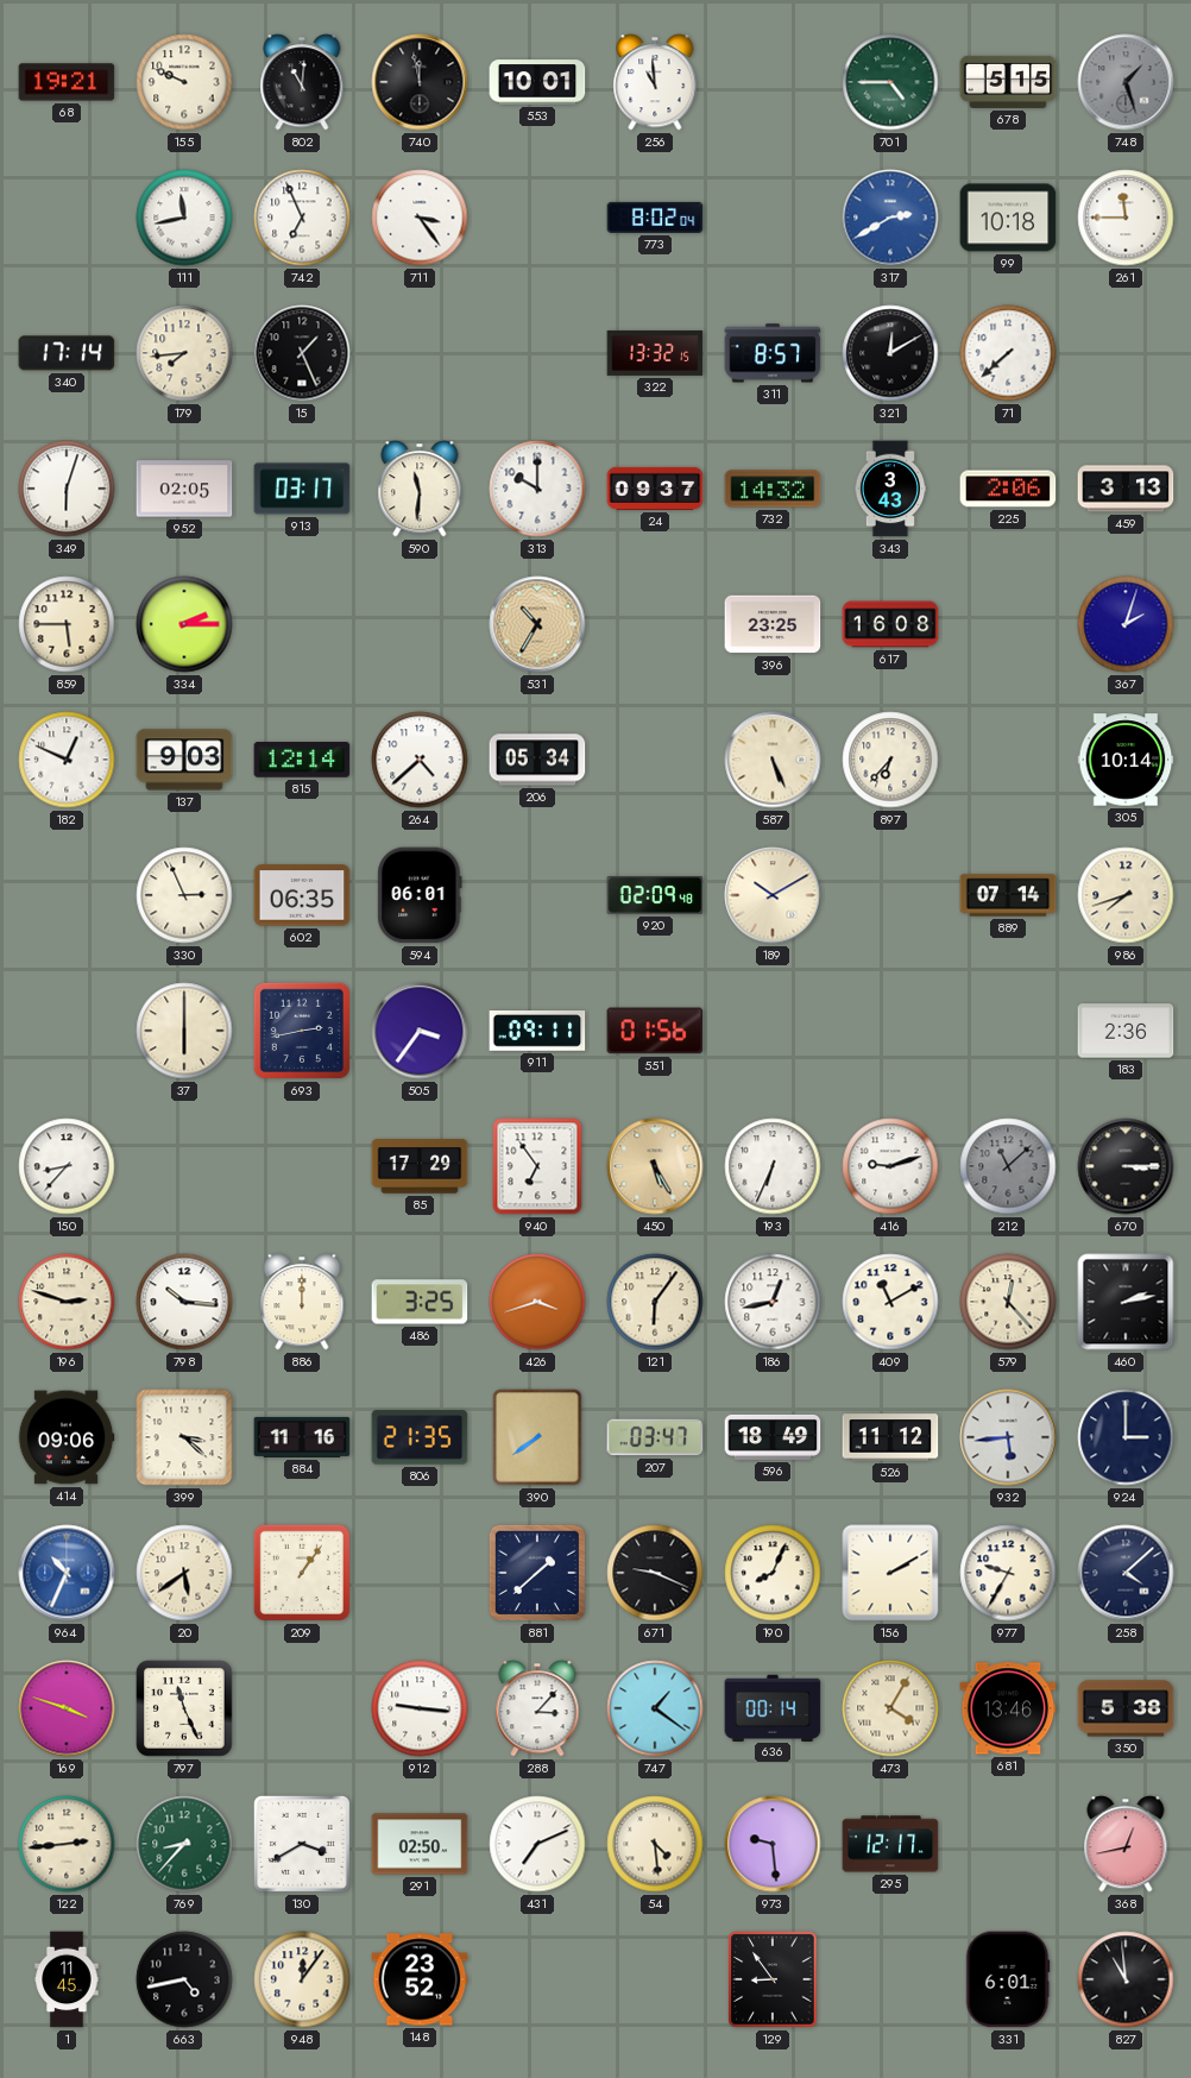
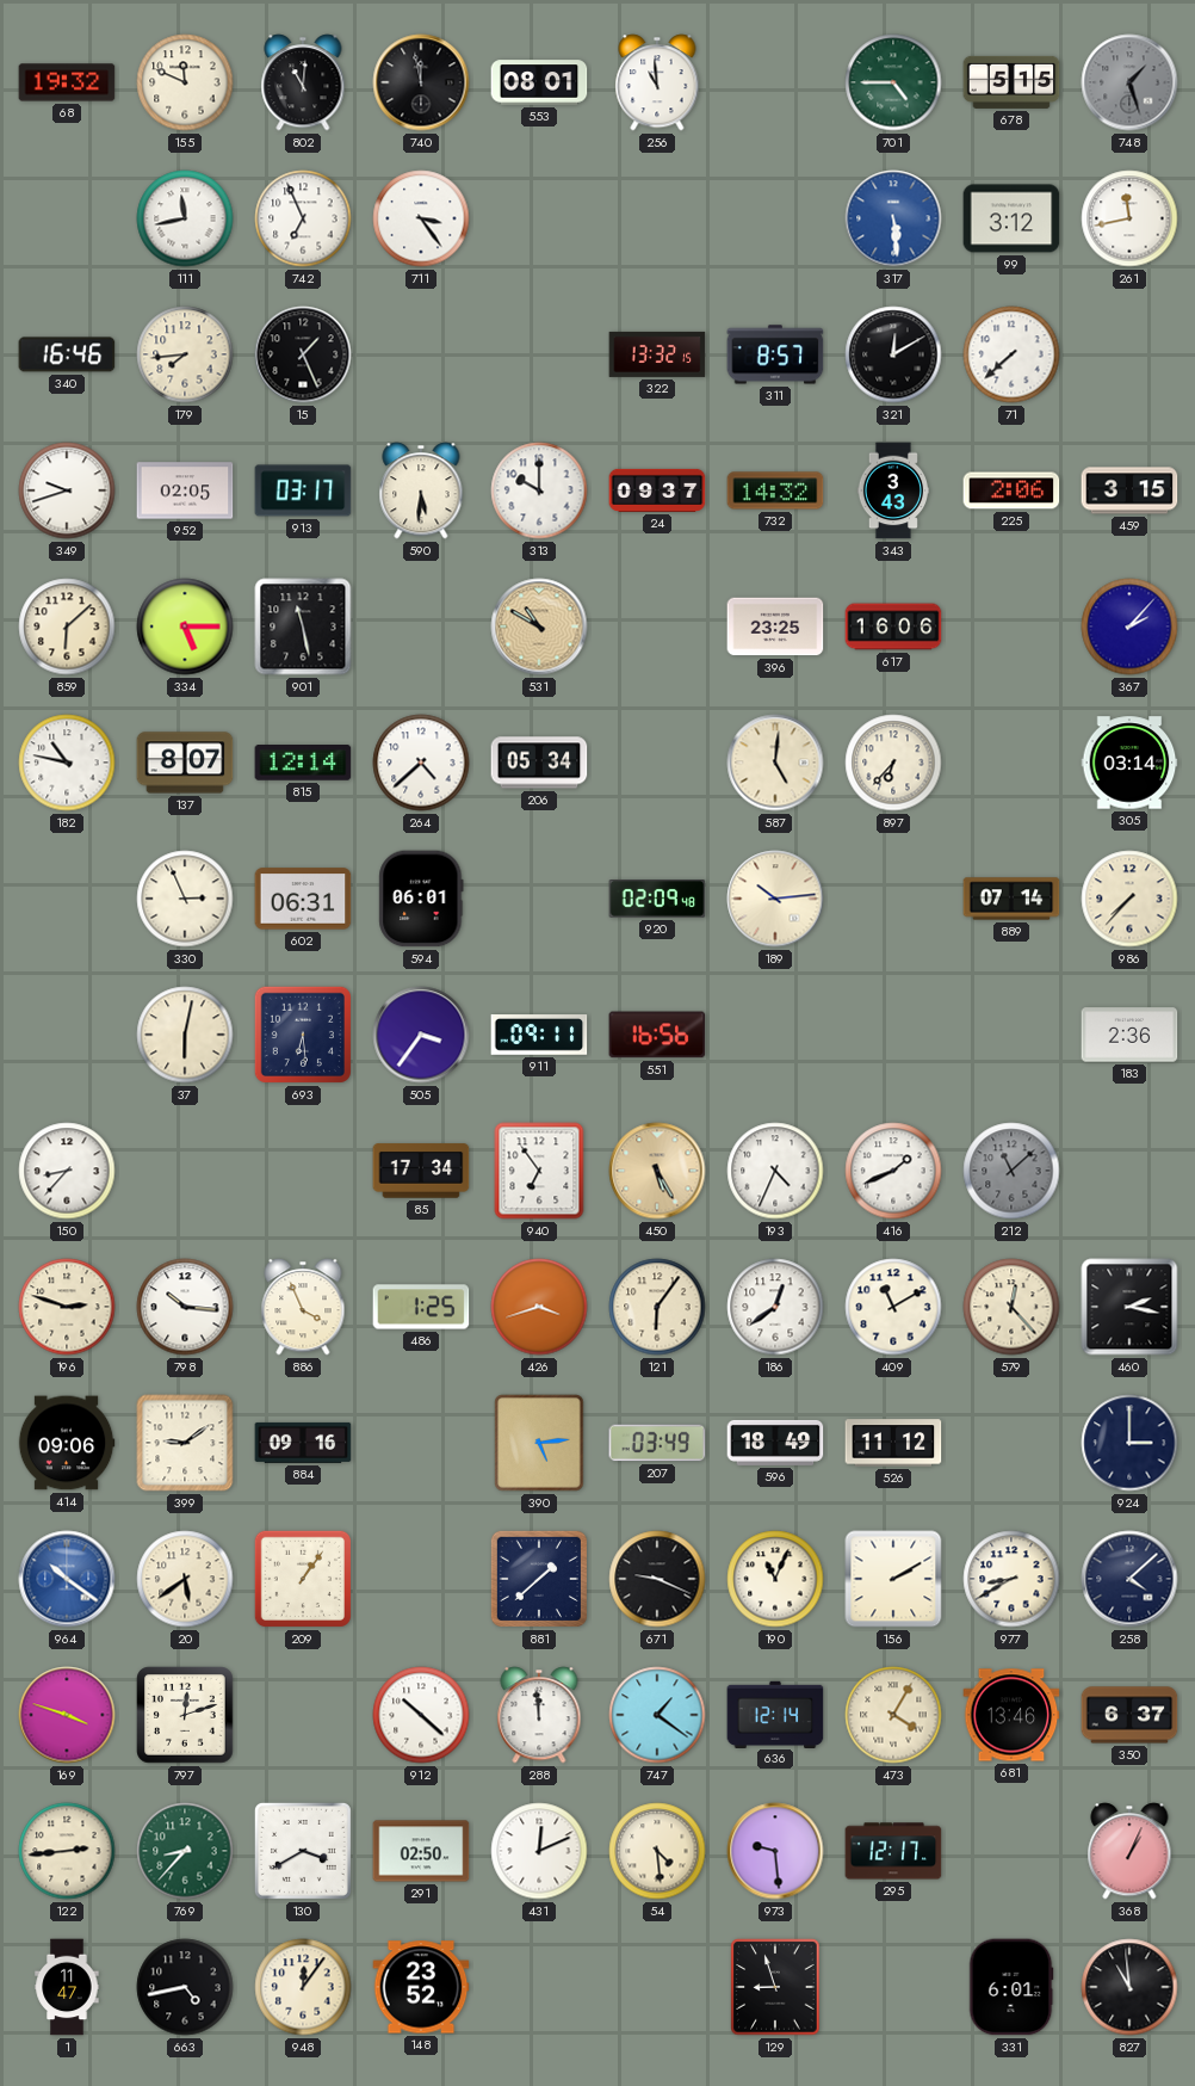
68: 19:21 -> 19:32
155: 9:49 -> 11:49
553: 10:01 -> 08:01
773: 8:02 -> none
317: 2:40 -> 5:29
99: 10:18 -> 3:12
261: 11:45 -> 11:43
340: 17:14 -> 16:46
349: 6:03 -> 9:42
590: 11:31 -> 5:31
459: 3:13 -> 3:15
859: 5:45 -> 6:08
334: 2:15 -> 5:15
901: none -> 11:28
531: 10:35 -> 10:50
617: 16:08 -> 16:06
367: 2:03 -> 2:07
182: 12:49 -> 10:47
137: 9:03 -> 8:07
587: 5:26 -> 5:01
305: 10:14 -> 03:14
602: 06:35 -> 06:31
189: 10:10 -> 10:14
986: 7:42 -> 7:37
37: 6:00 -> 6:02
693: 2:43 -> 6:29
551: 01:56 -> 16:56
85: 17:29 -> 17:34
193: 6:34 -> 4:34
416: 9:12 -> 1:41
670: 3:15 -> none
886: 12:00 -> 3:56
486: 3:25 -> 1:25
186: 12:43 -> 12:39
460: 2:13 -> 2:17
399: 3:22 -> 9:09
884: 11:16 -> 09:16
806: 21:35 -> none
390: 7:39 -> 5:14
207: 03:47 -> 03:49
932: 5:44 -> none
964: 10:34 -> 10:21
190: 8:04 -> 11:04
977: 9:35 -> 8:40
797: 11:26 -> 12:12
912: 9:16 -> 10:22
288: 3:07 -> 11:59
636: 00:14 -> 12:14
350: 5:38 -> 6:37
431: 7:11 -> 12:11
368: 12:43 -> 1:04
1: 11:45 -> 11:47
129: 8:54 -> 8:57
